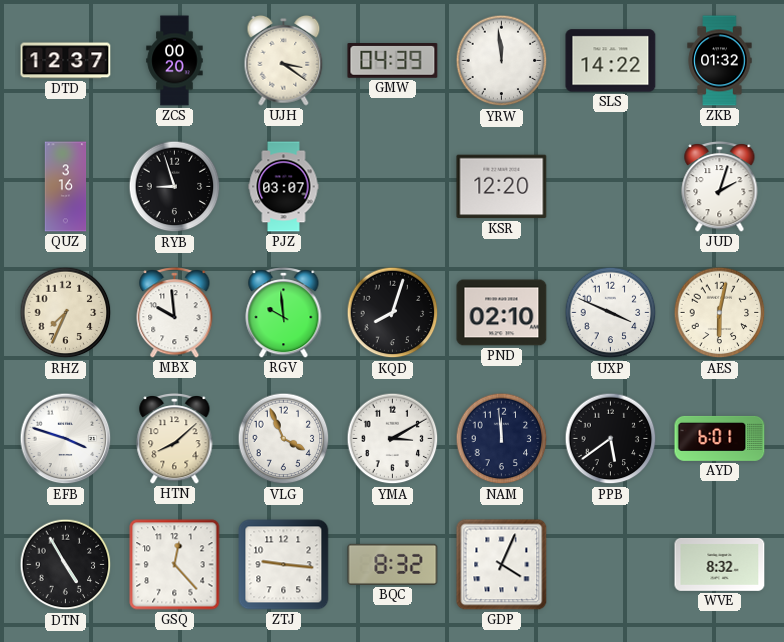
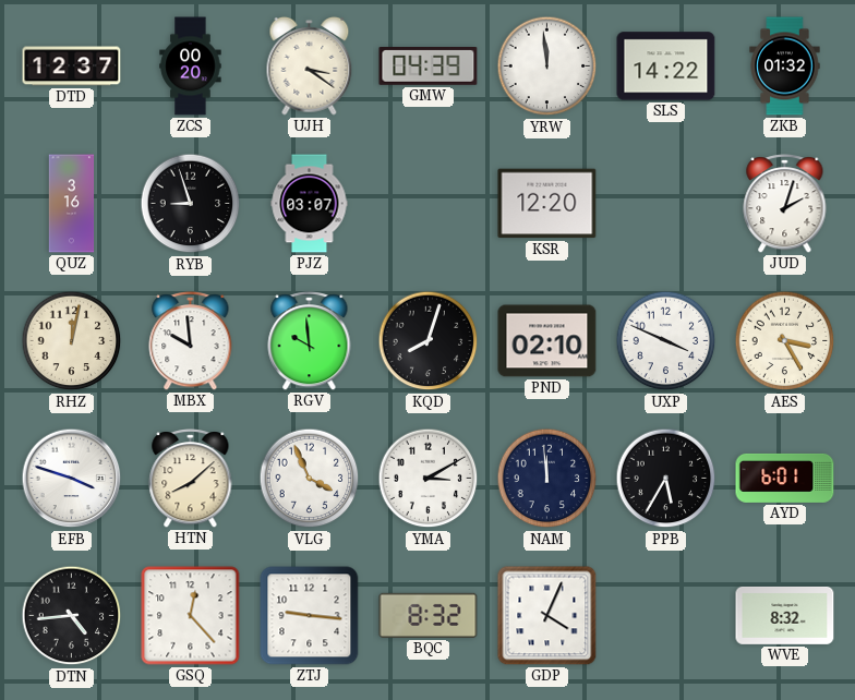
RHZ: 7:34 -> 12:02
AES: 6:02 -> 3:25
PPB: 5:39 -> 5:35
DTN: 4:55 -> 4:44
